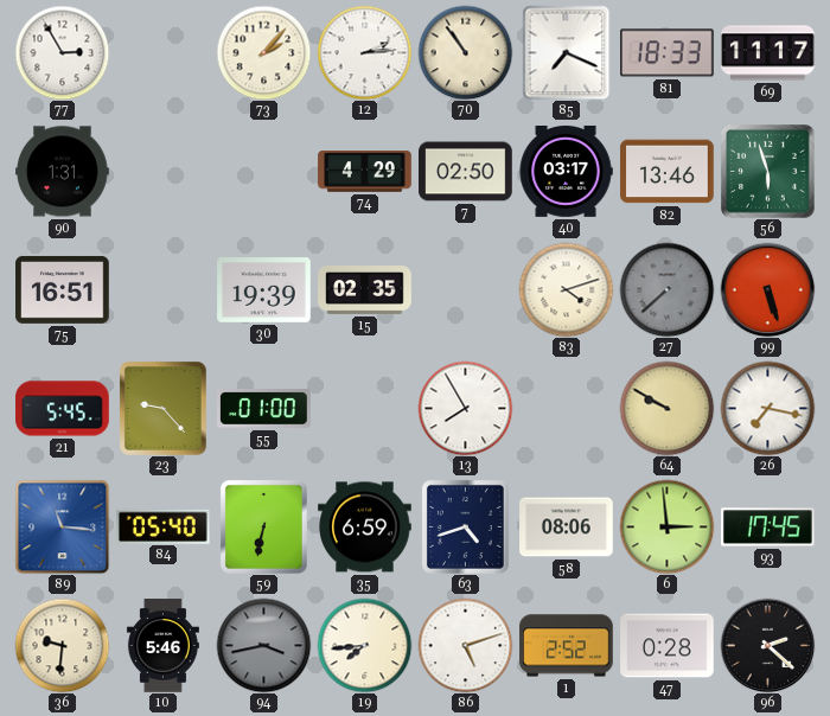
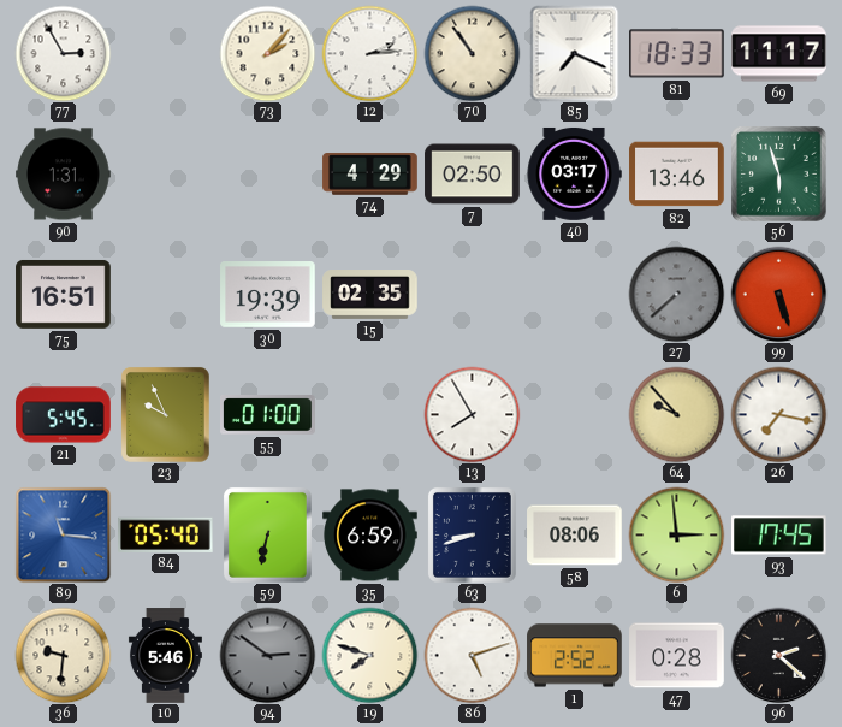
83: 4:12 -> none
23: 9:23 -> 9:56
64: 9:50 -> 9:53
63: 4:42 -> 8:42
94: 3:43 -> 2:51
19: 7:44 -> 7:48
